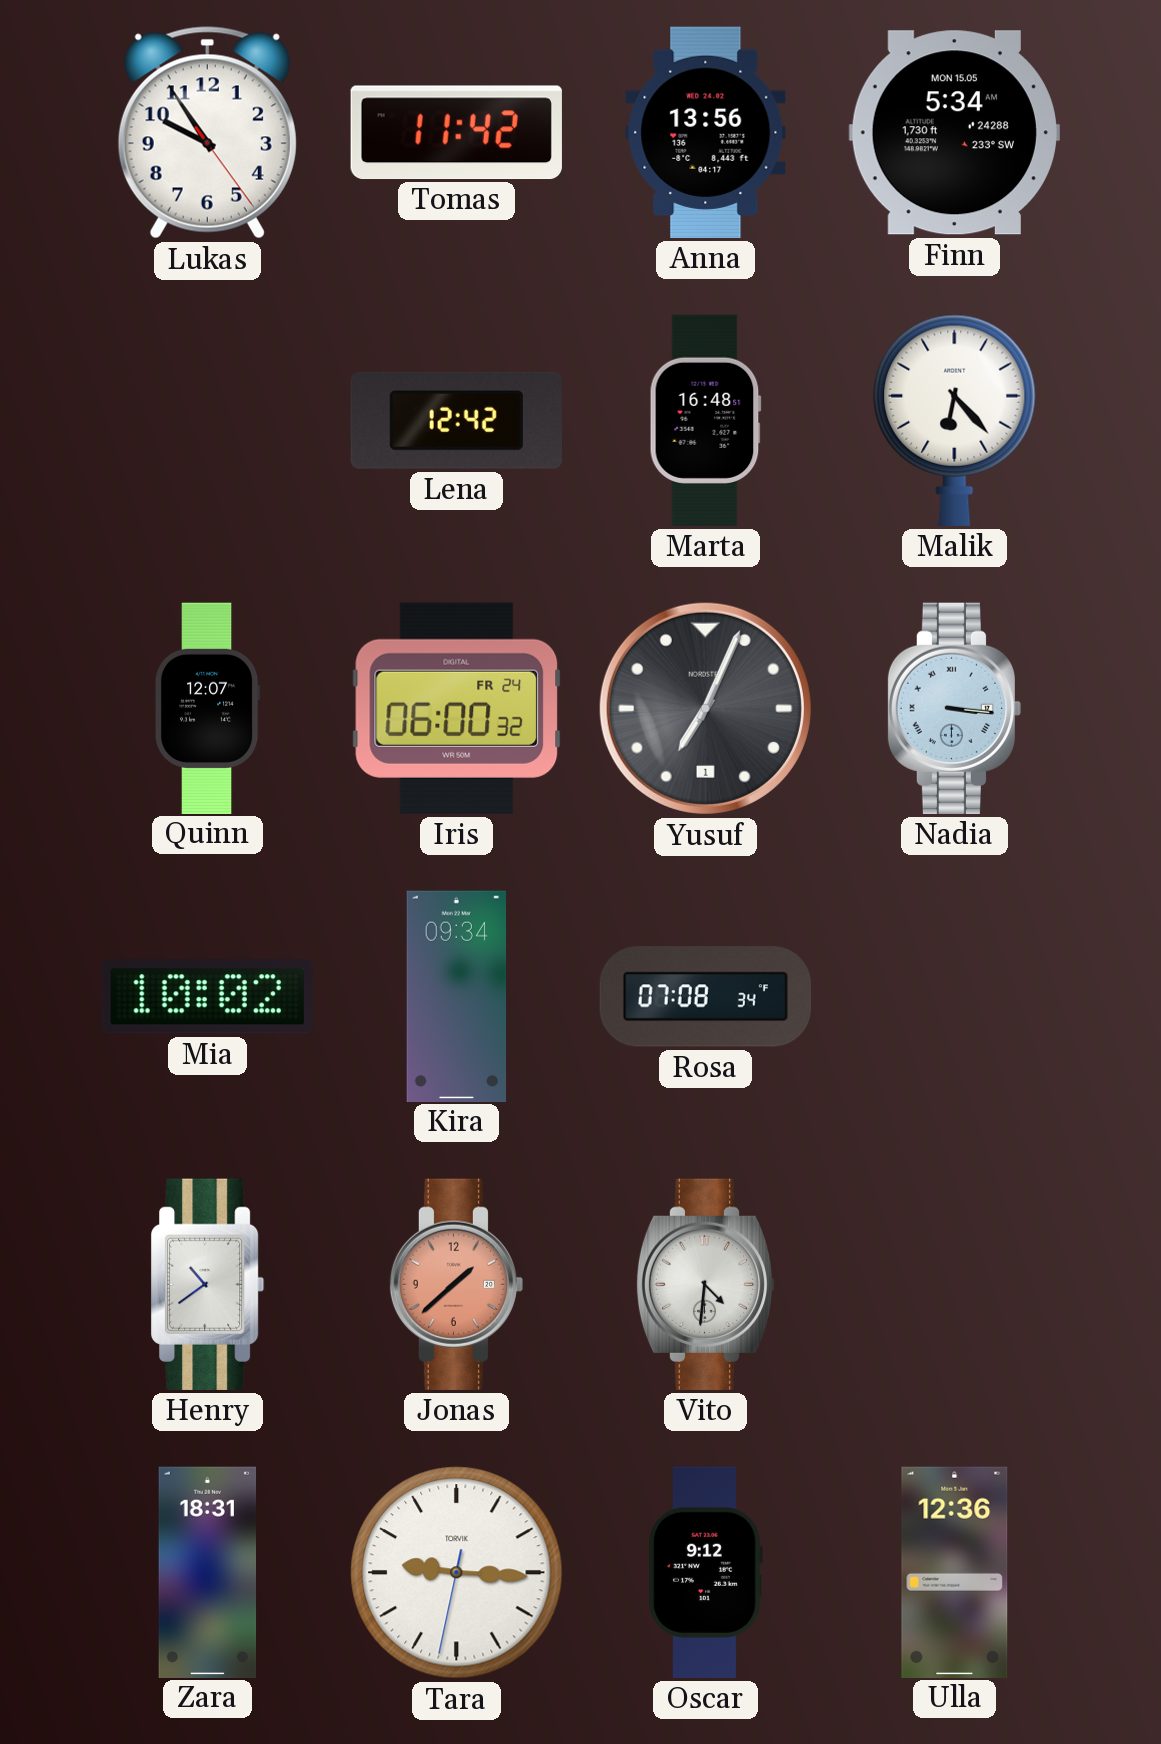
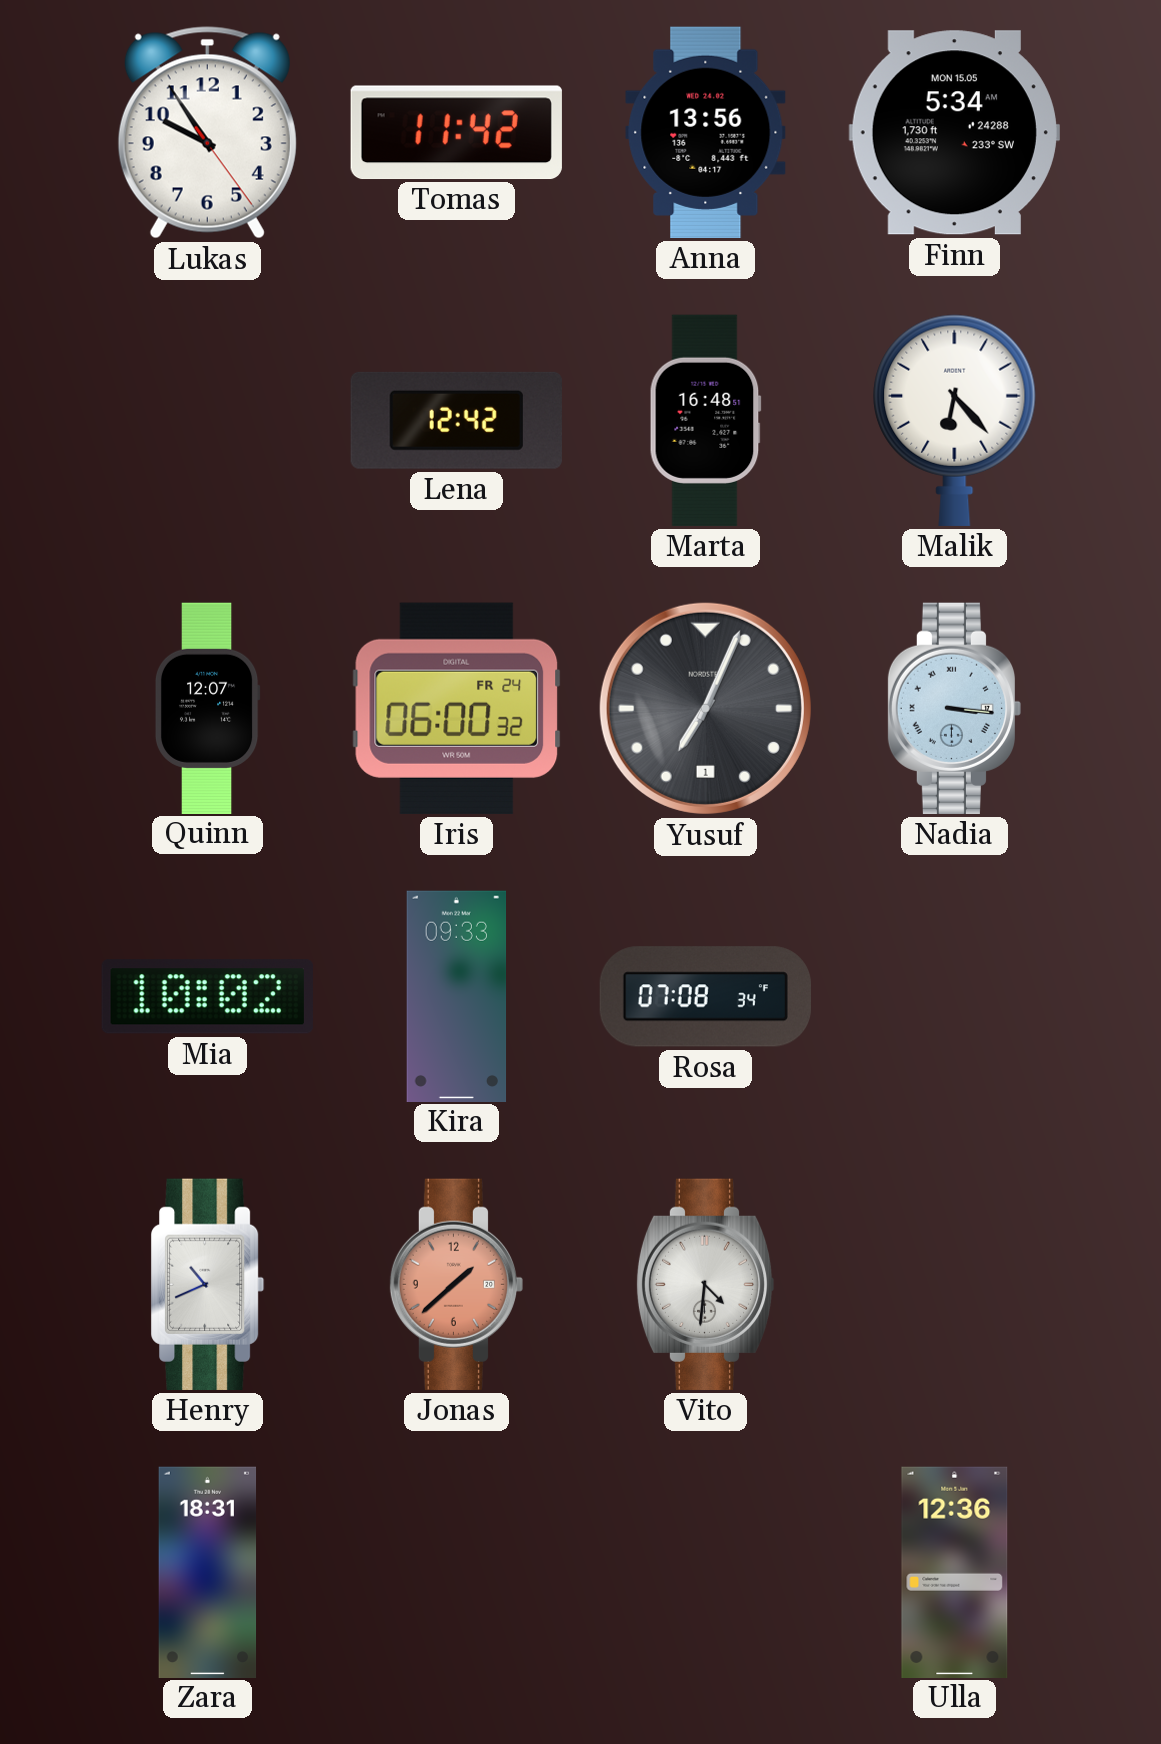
Kira: 09:34 -> 09:33
Henry: 10:39 -> 10:41
Tara: 9:15 -> none
Oscar: 9:12 -> none
